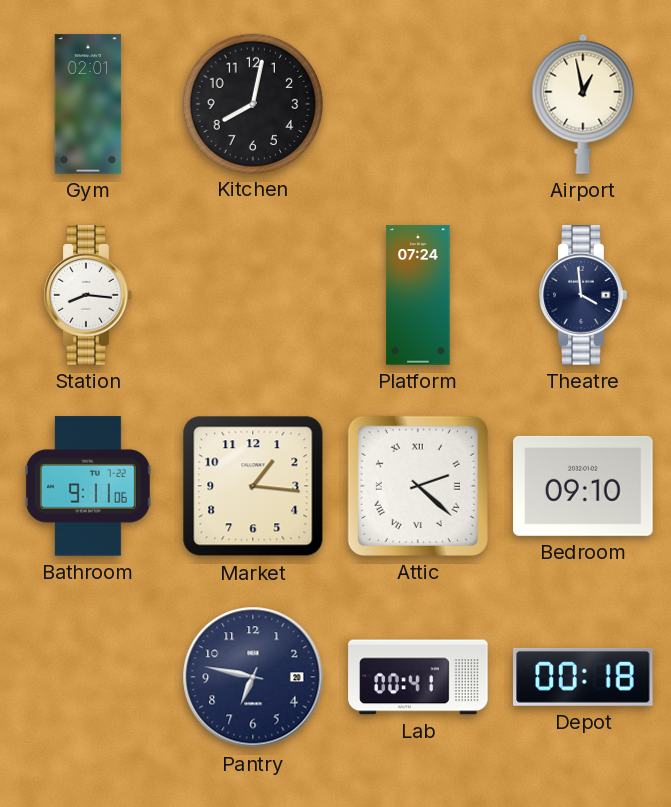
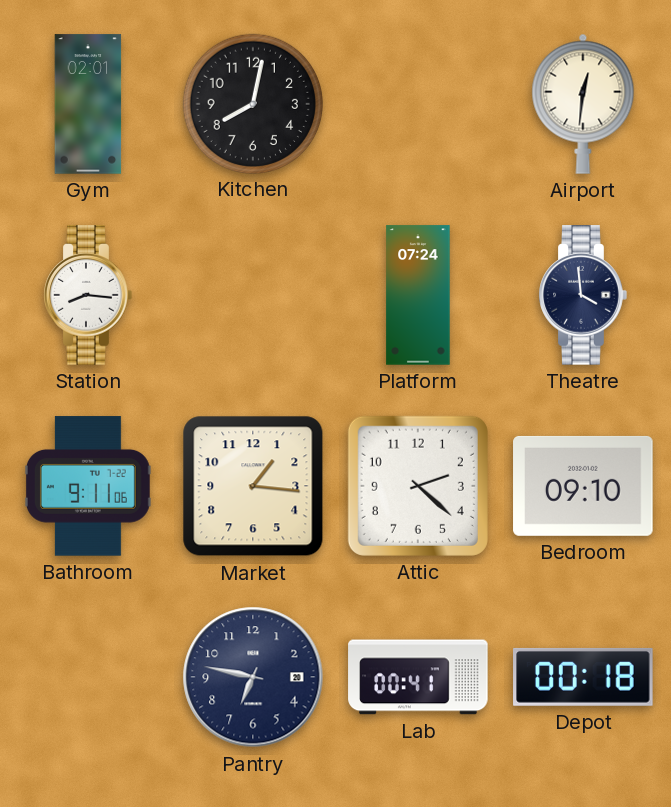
Airport: 12:58 -> 12:31
Attic numerals: Roman -> Arabic
